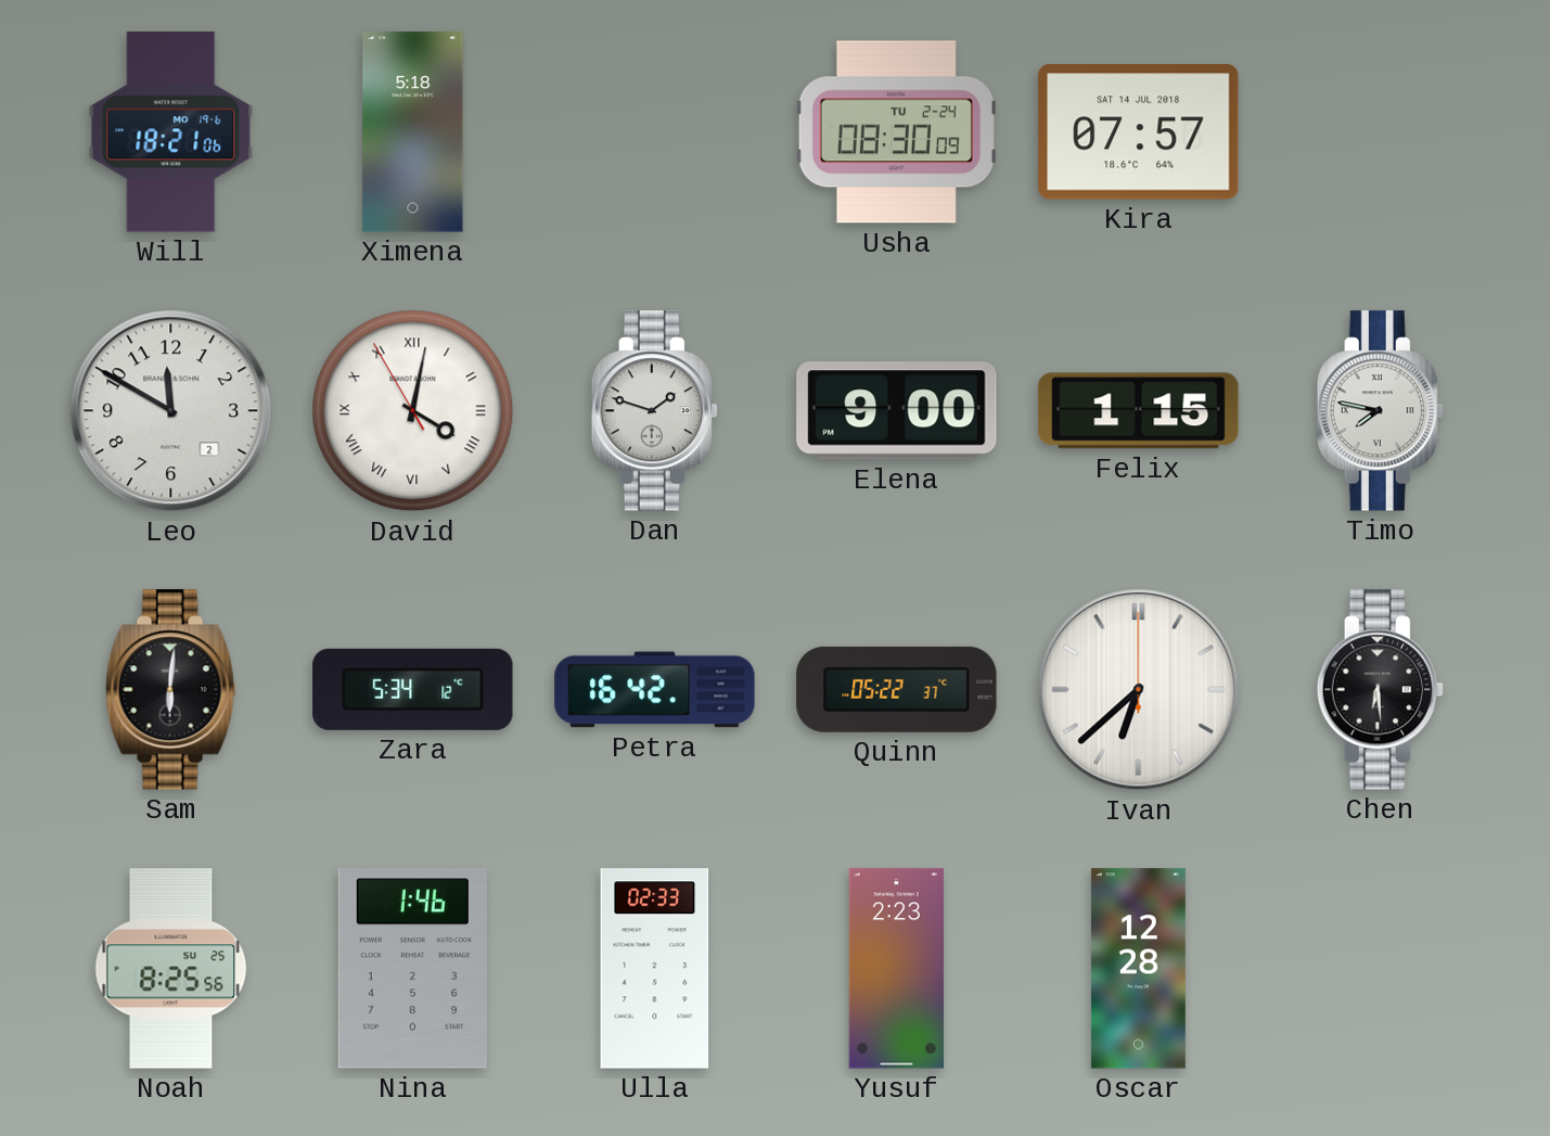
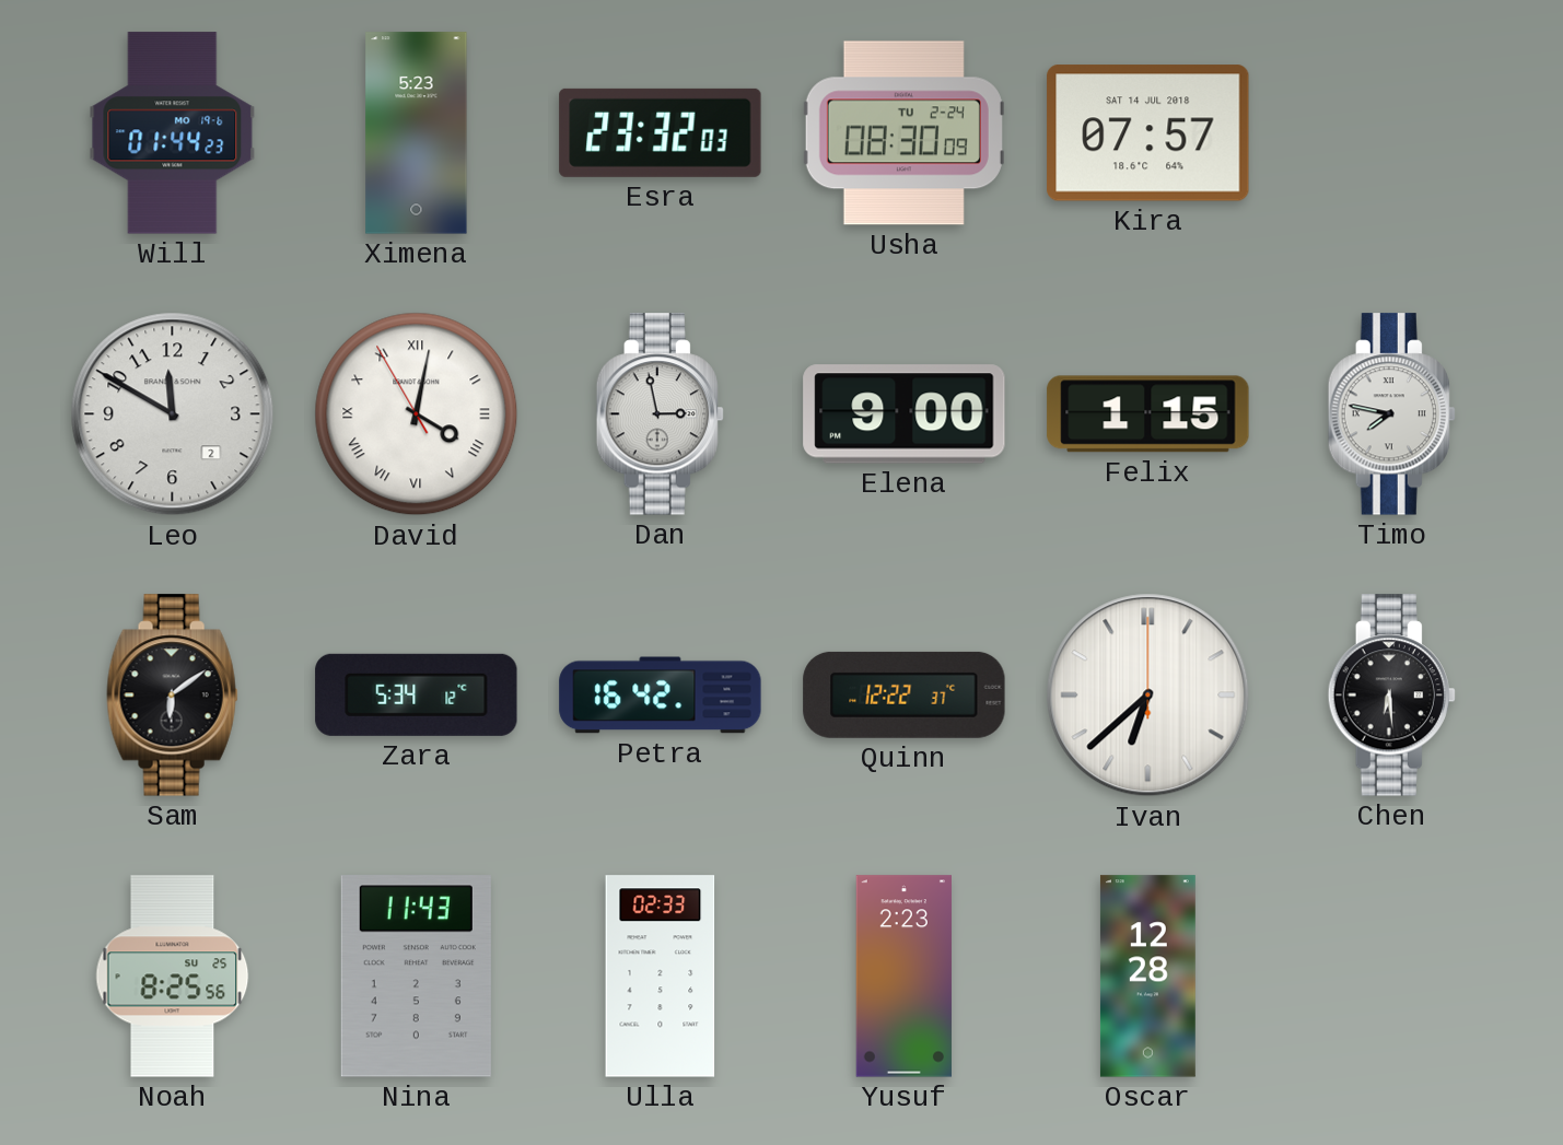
Will: 18:21 -> 01:44
Ximena: 5:18 -> 5:23
Esra: none -> 23:32
Dan: 1:48 -> 2:58
Sam: 6:01 -> 6:09
Quinn: 05:22 -> 12:22
Nina: 1:46 -> 11:43
